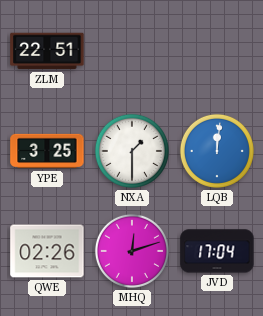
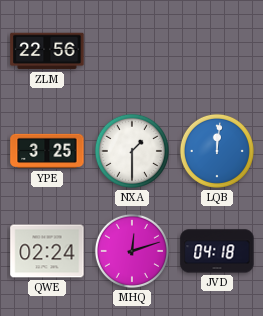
ZLM: 22:51 -> 22:56
QWE: 02:26 -> 02:24
JVD: 17:04 -> 04:18
